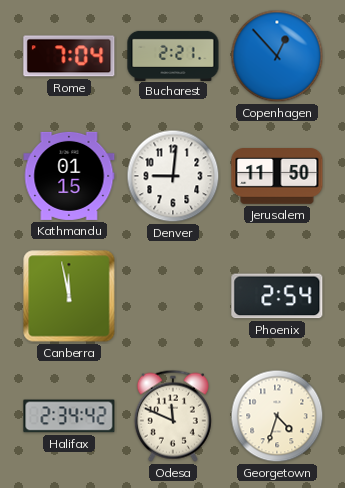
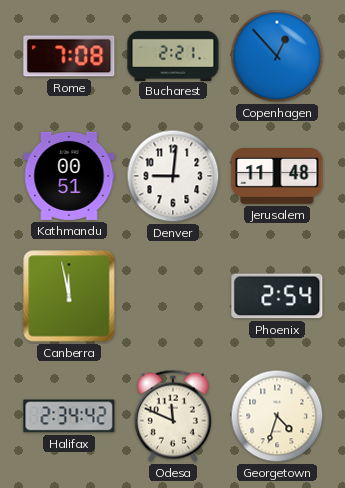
Rome: 7:04 -> 7:08
Kathmandu: 01:15 -> 00:51
Jerusalem: 11:50 -> 11:48
